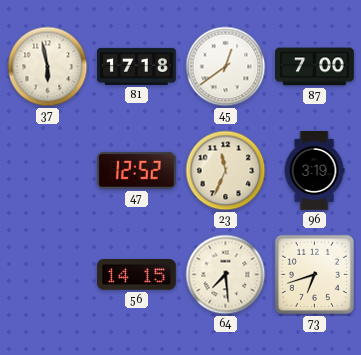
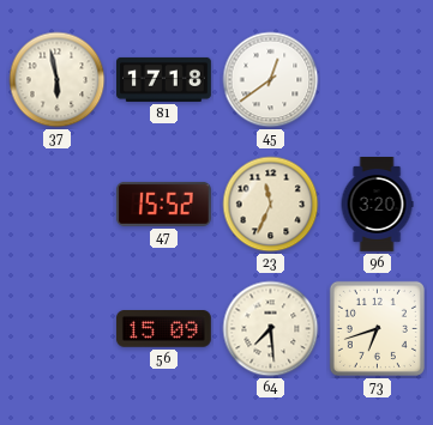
87: 7:00 -> none
47: 12:52 -> 15:52
96: 3:19 -> 3:20
56: 14:15 -> 15:09
